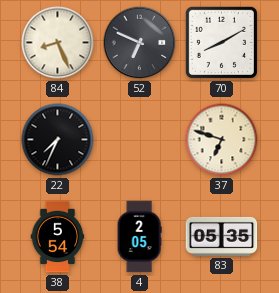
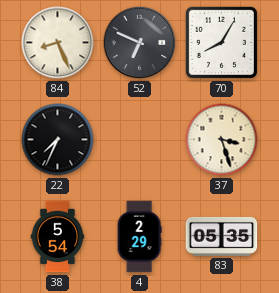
70: 8:10 -> 8:05
37: 6:48 -> 3:27
4: 2:05 -> 2:29
